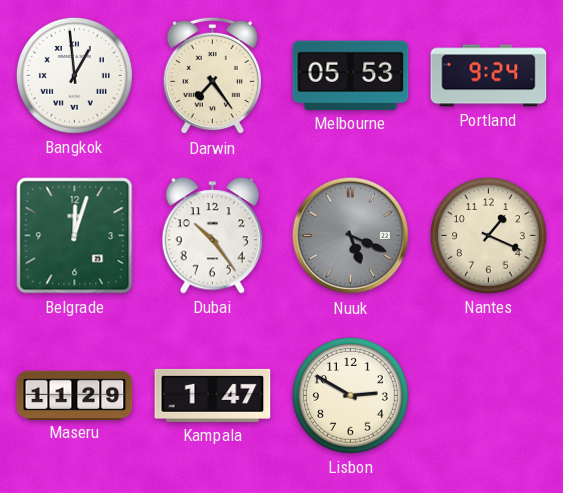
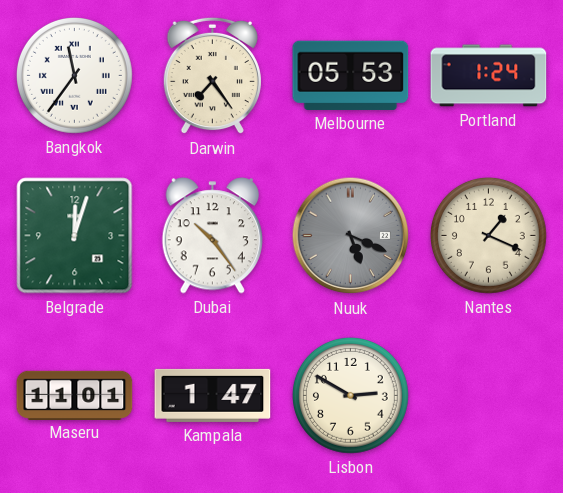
Bangkok: 12:59 -> 11:36
Portland: 9:24 -> 1:24
Maseru: 11:29 -> 11:01
